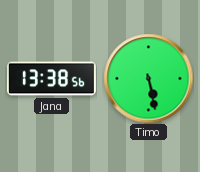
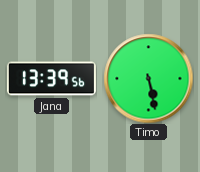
Jana: 13:38 -> 13:39
